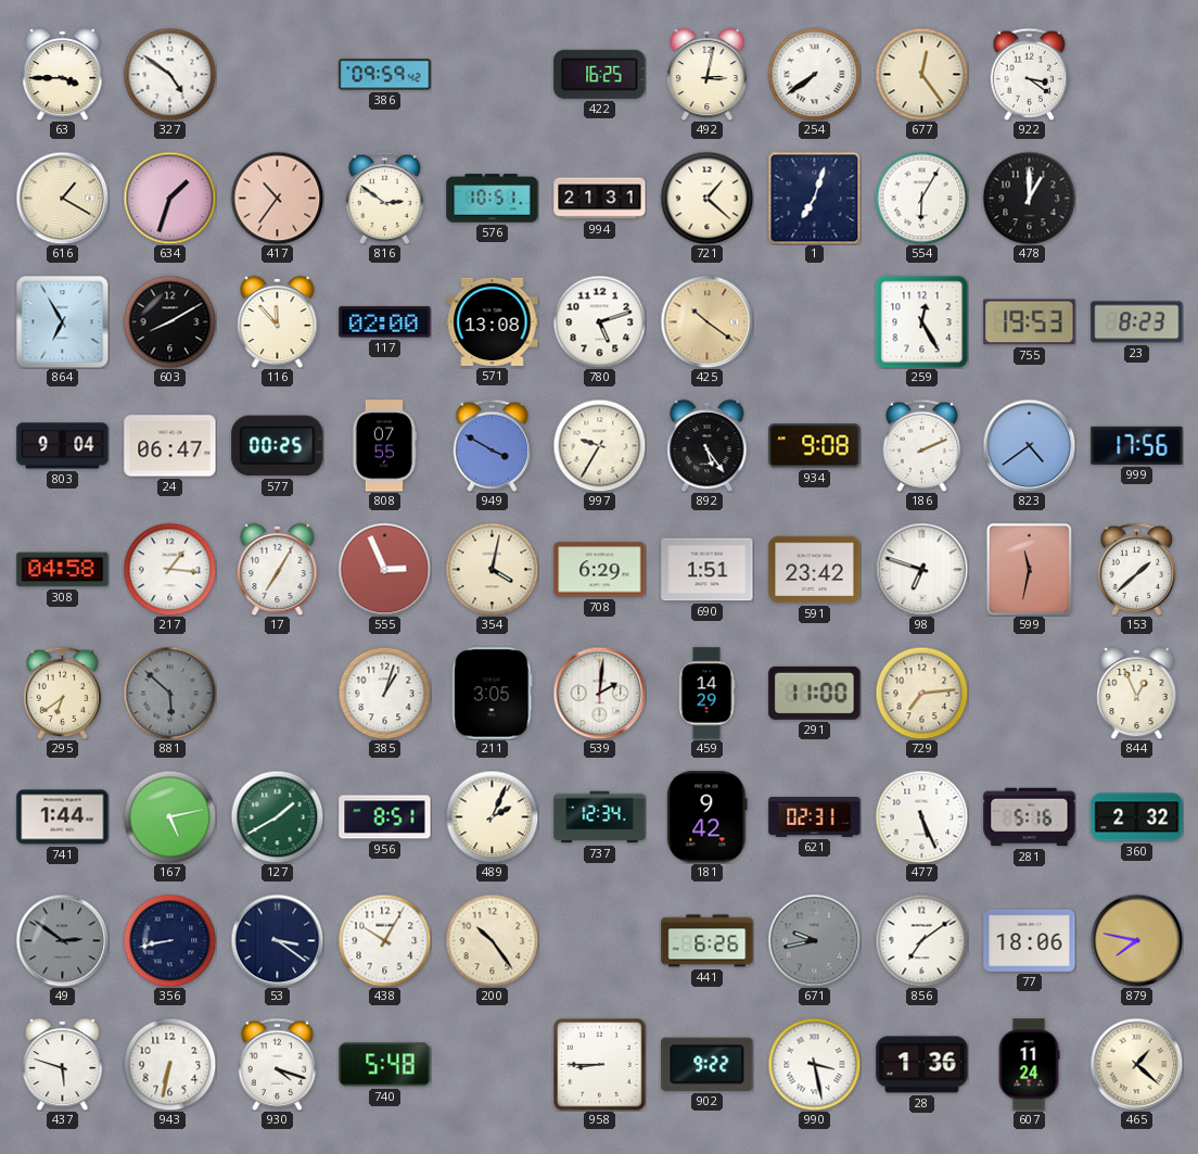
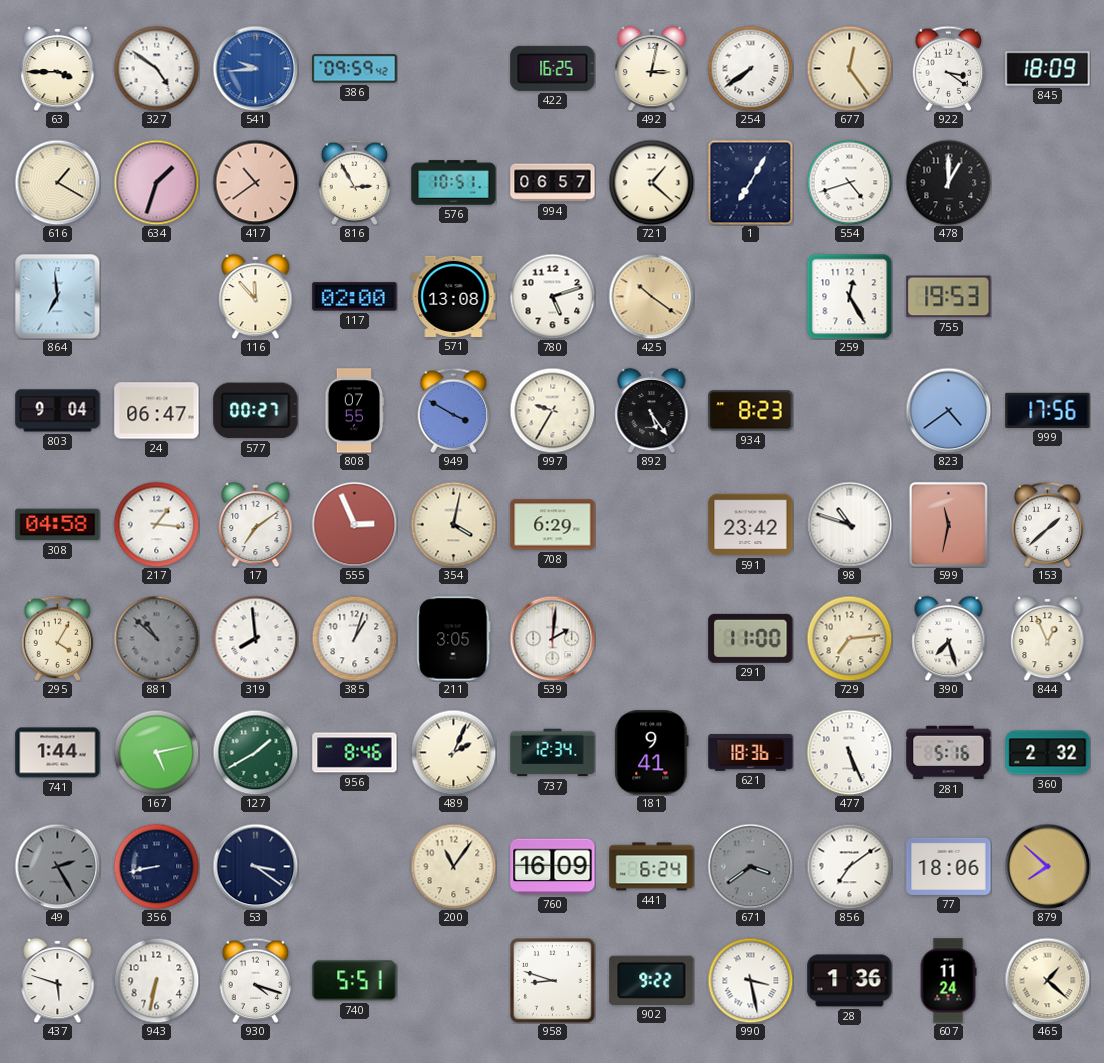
541: none -> 9:44
845: none -> 18:09
417: 10:36 -> 10:39
816: 2:51 -> 2:55
994: 21:31 -> 06:57
1: 7:03 -> 7:05
554: 6:05 -> 4:42
864: 6:55 -> 6:59
603: 8:10 -> none
23: 8:23 -> none
577: 00:25 -> 00:27
934: 9:08 -> 8:23
186: 2:11 -> none
17: 7:05 -> 7:09
690: 1:51 -> none
98: 6:48 -> 10:48
295: 6:39 -> 4:05
881: 5:52 -> 10:52
319: none -> 7:59
459: 14:29 -> none
390: none -> 7:27
956: 8:51 -> 8:46
181: 9:42 -> 9:41
621: 02:31 -> 18:36
49: 2:51 -> 2:25
438: 10:05 -> none
200: 10:24 -> 11:06
760: none -> 16:09
441: 6:26 -> 6:24
671: 9:43 -> 3:39
879: 7:47 -> 7:52
740: 5:48 -> 5:51
958: 8:45 -> 8:48
